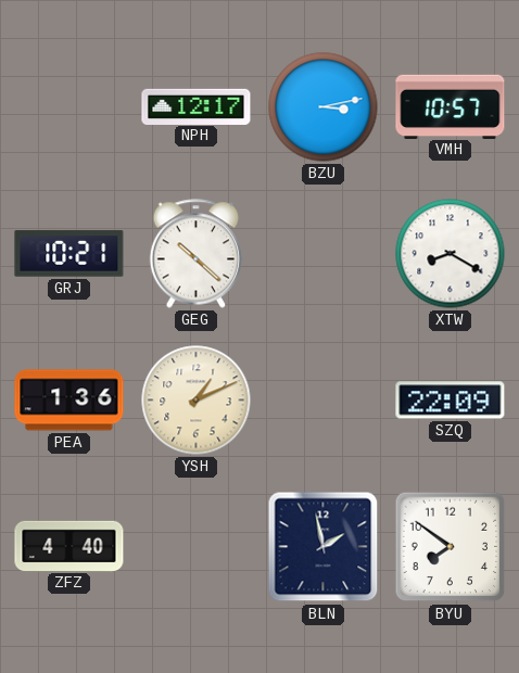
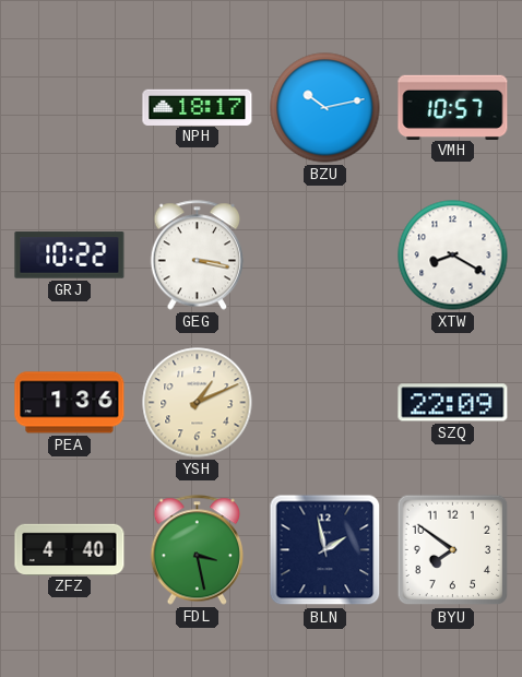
NPH: 12:17 -> 18:17
BZU: 3:13 -> 10:13
GRJ: 10:21 -> 10:22
GEG: 10:22 -> 3:17
FDL: none -> 3:28
